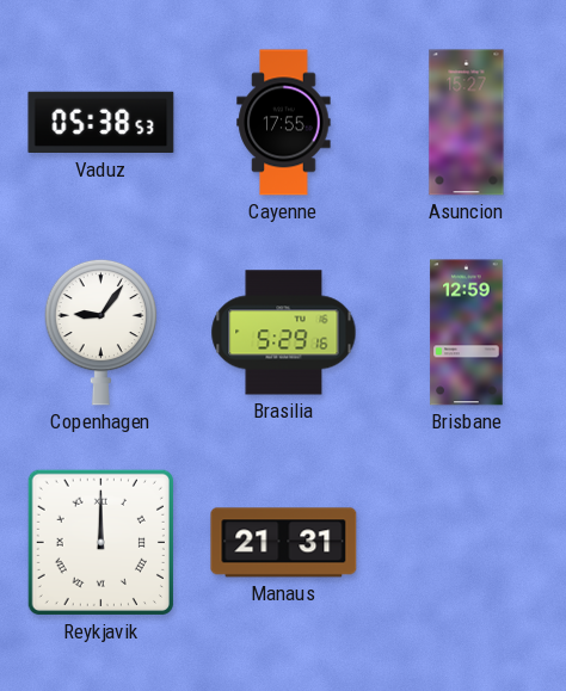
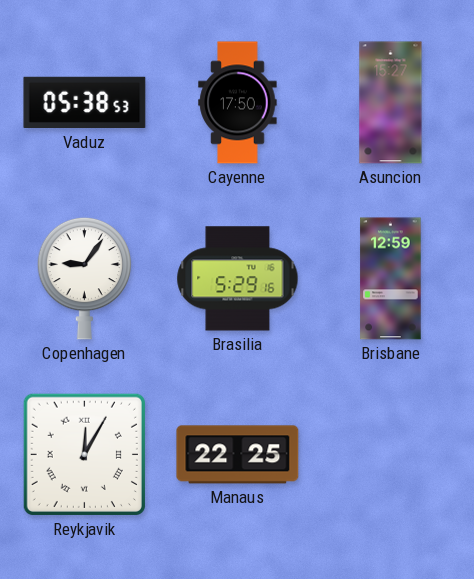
Cayenne: 17:55 -> 17:50
Reykjavik: 12:00 -> 12:05
Manaus: 21:31 -> 22:25
